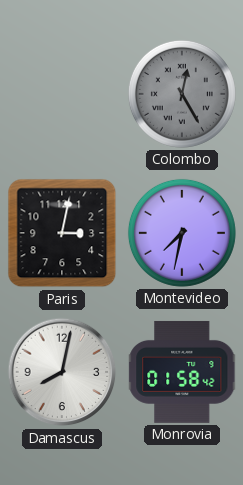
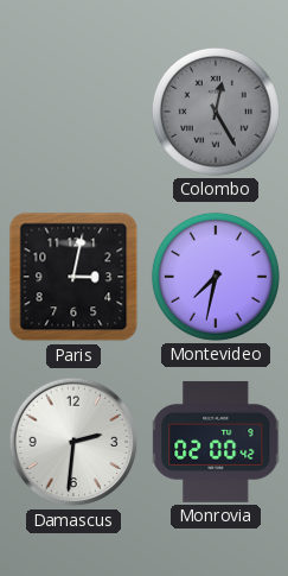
Damascus: 8:02 -> 2:31
Monrovia: 01:58 -> 02:00
